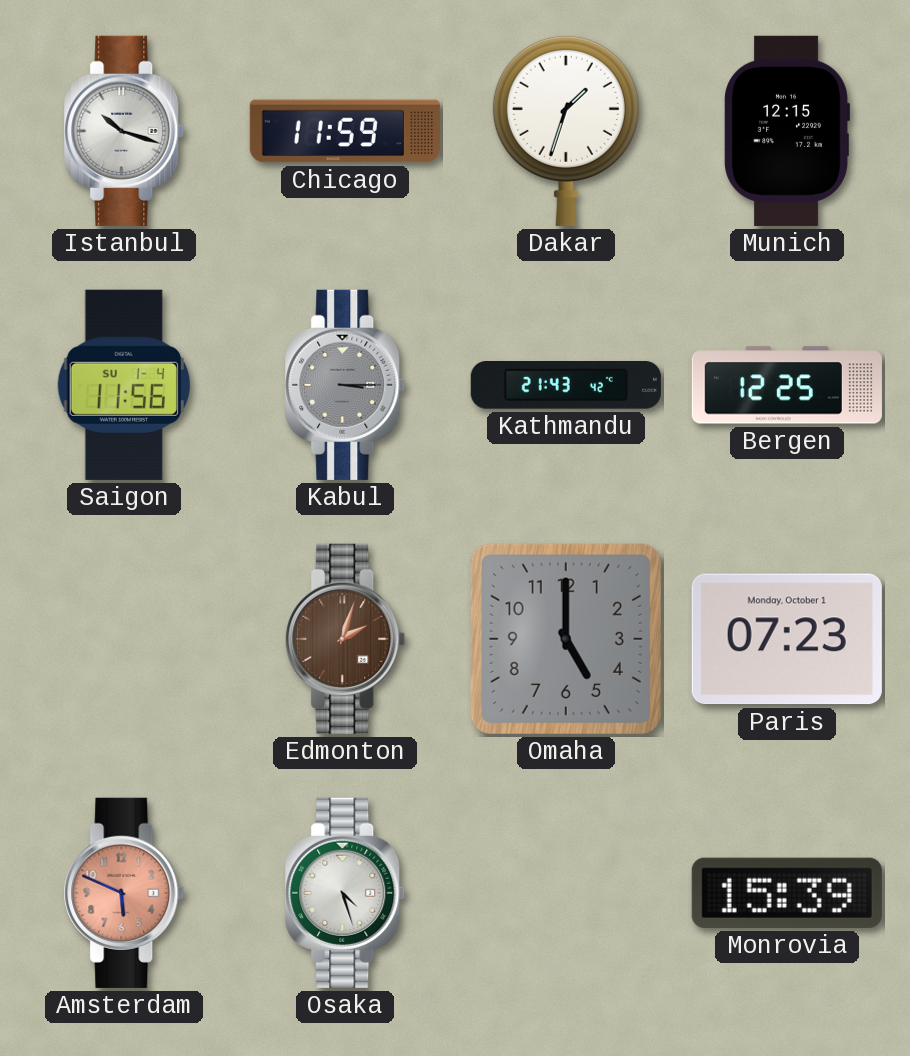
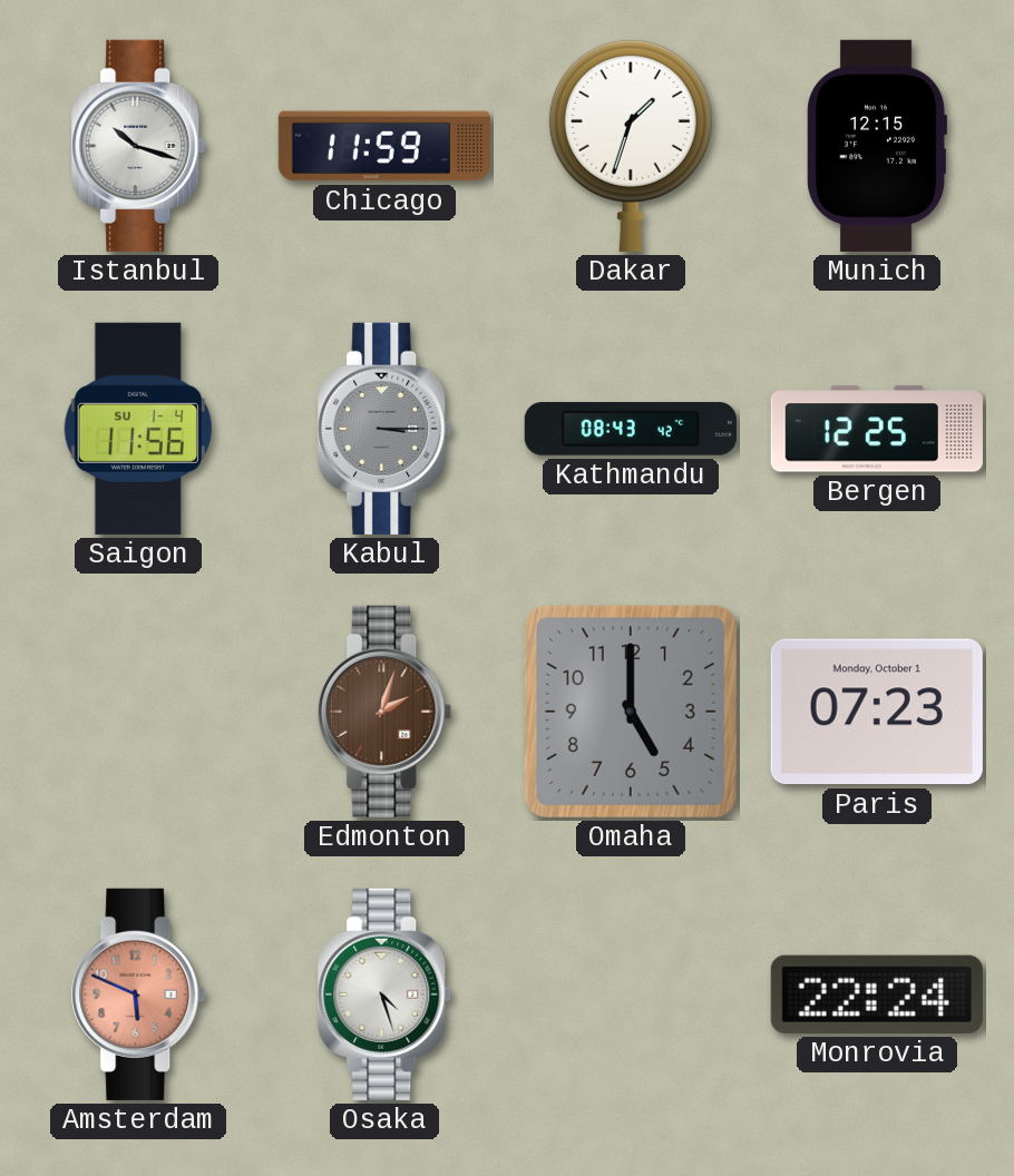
Kathmandu: 21:43 -> 08:43
Monrovia: 15:39 -> 22:24
